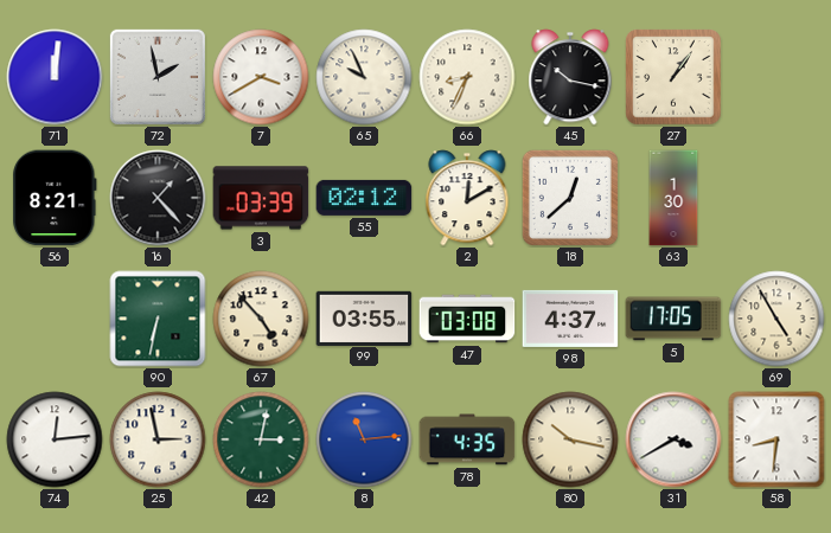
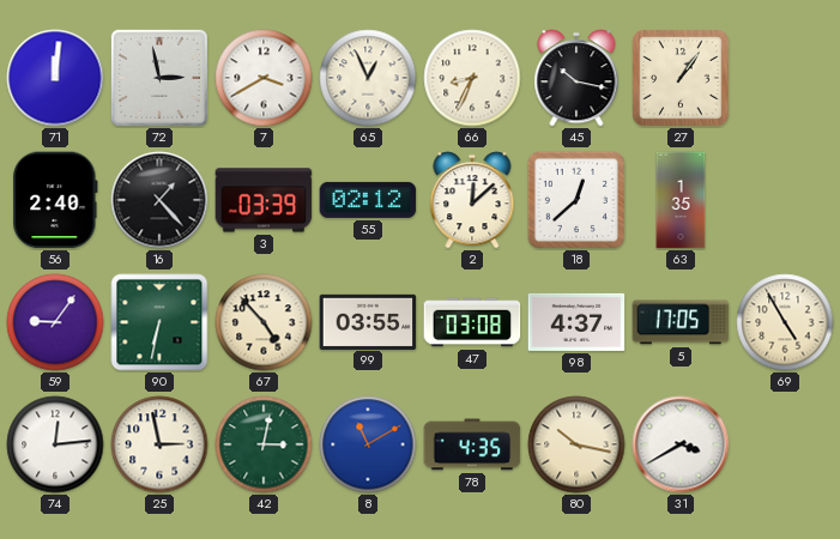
72: 1:58 -> 2:58
65: 9:56 -> 12:56
56: 8:21 -> 2:40
2: 12:10 -> 12:08
63: 1:30 -> 1:35
59: none -> 9:06
8: 11:14 -> 11:10
58: 8:31 -> none
